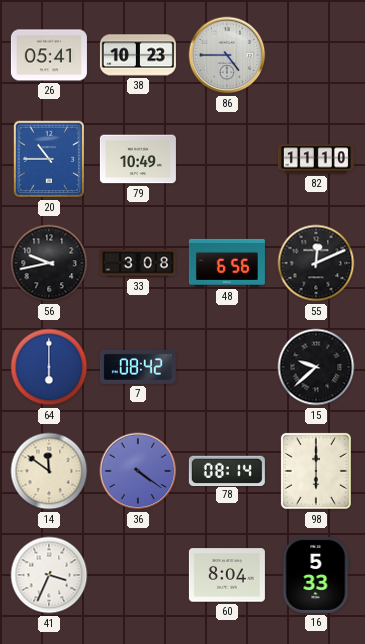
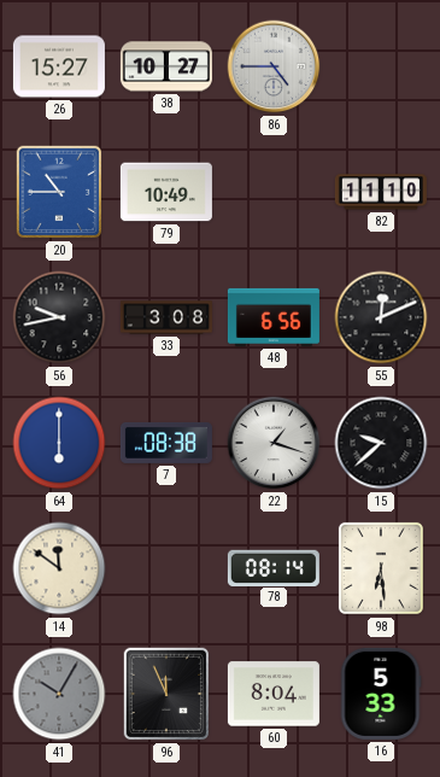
26: 05:41 -> 15:27
38: 10:23 -> 10:27
7: 08:42 -> 08:38
22: none -> 1:18
36: 4:21 -> none
98: 6:00 -> 6:29
41: 3:34 -> 10:05
41 dial: white -> grey
96: none -> 11:56
